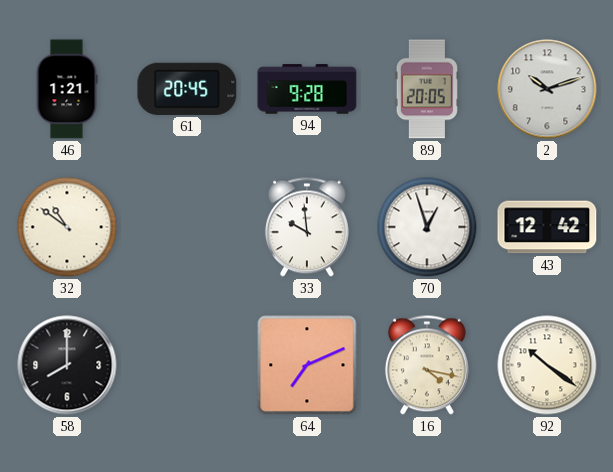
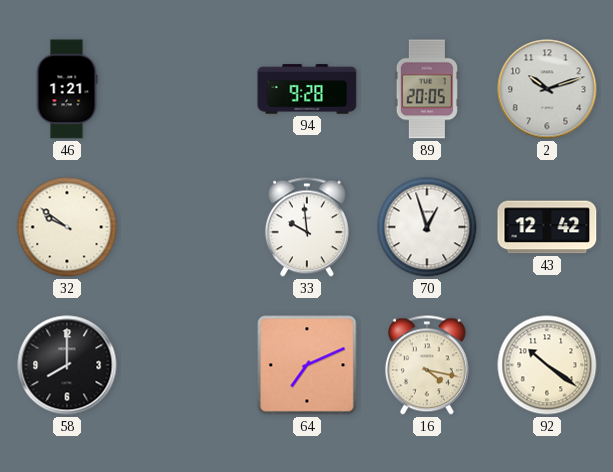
61: 20:45 -> none
32: 10:51 -> 9:51
